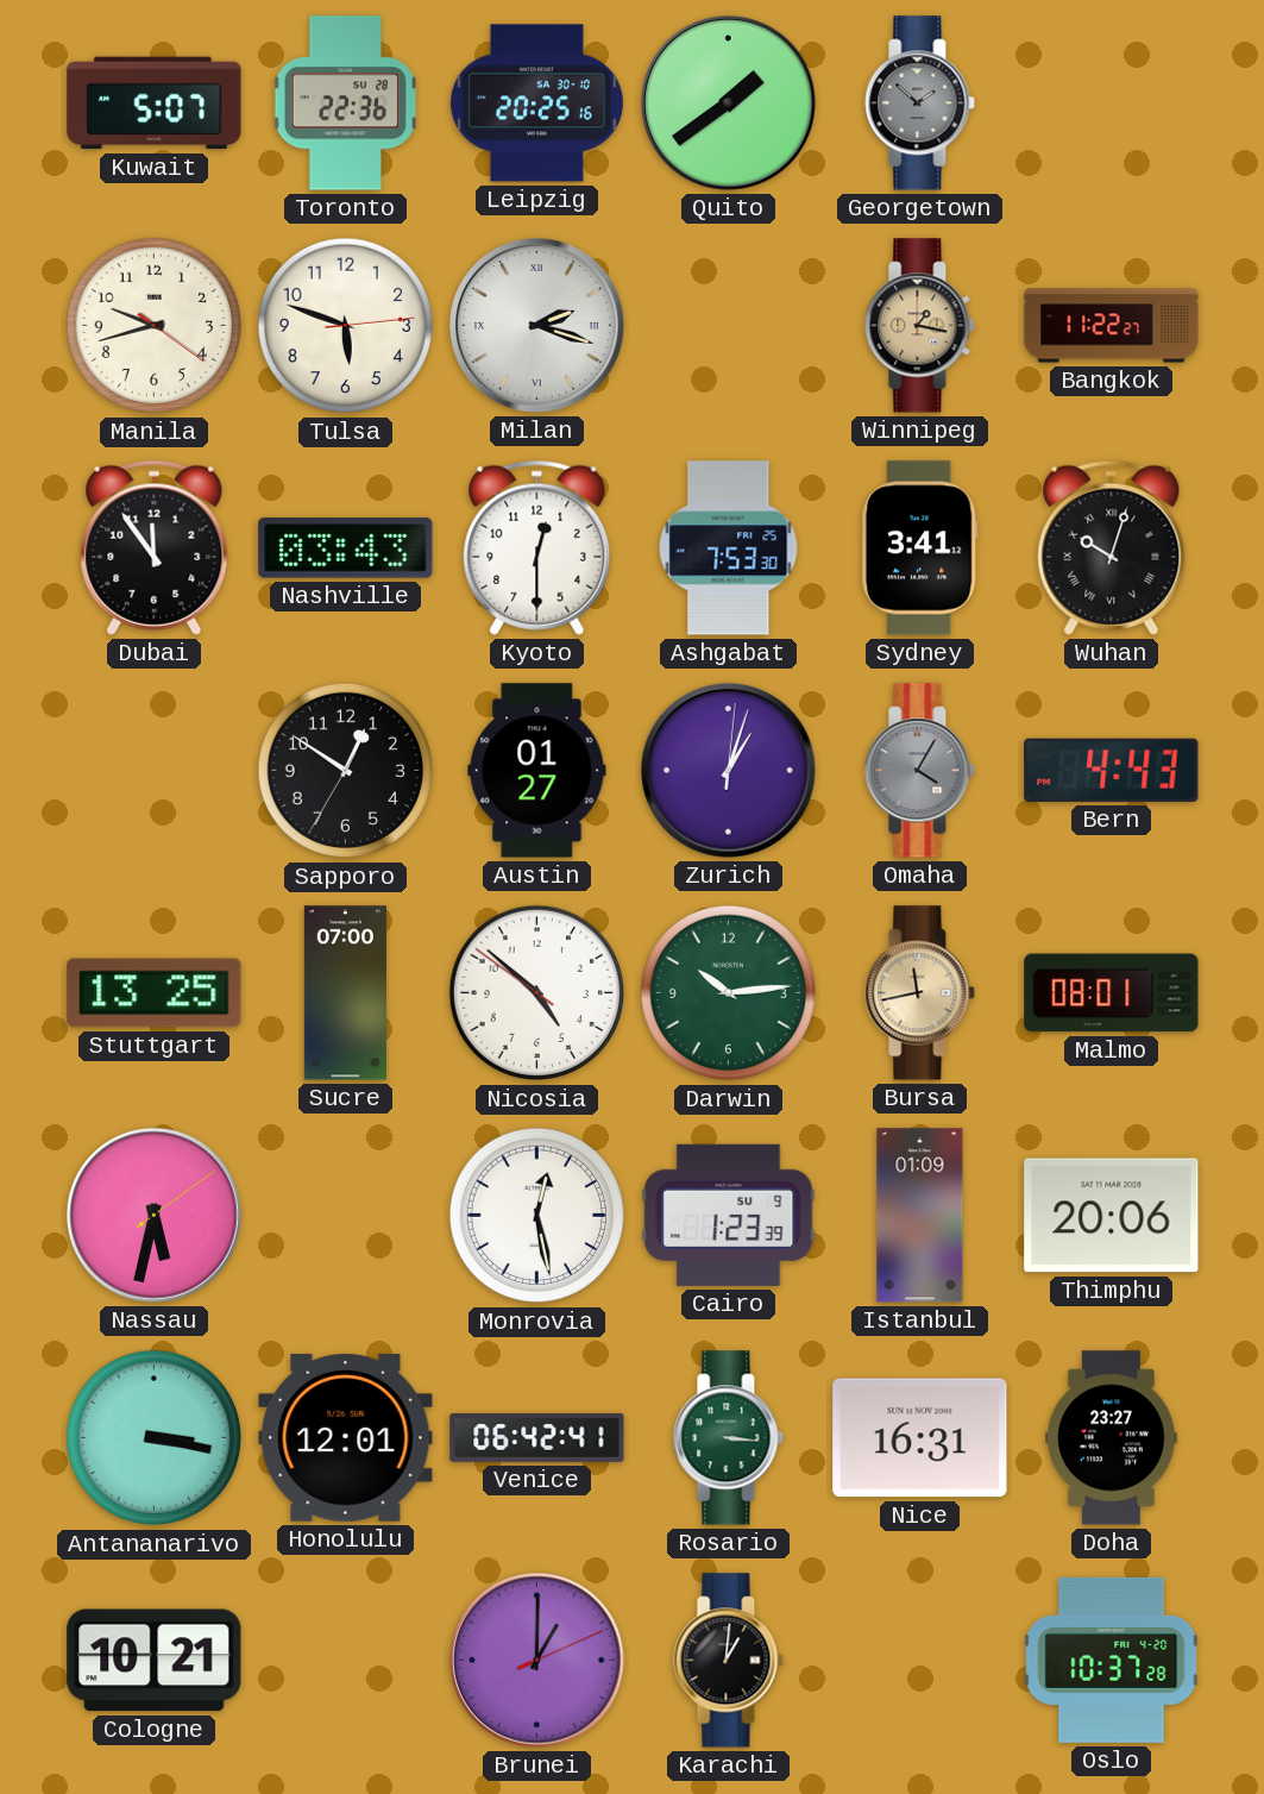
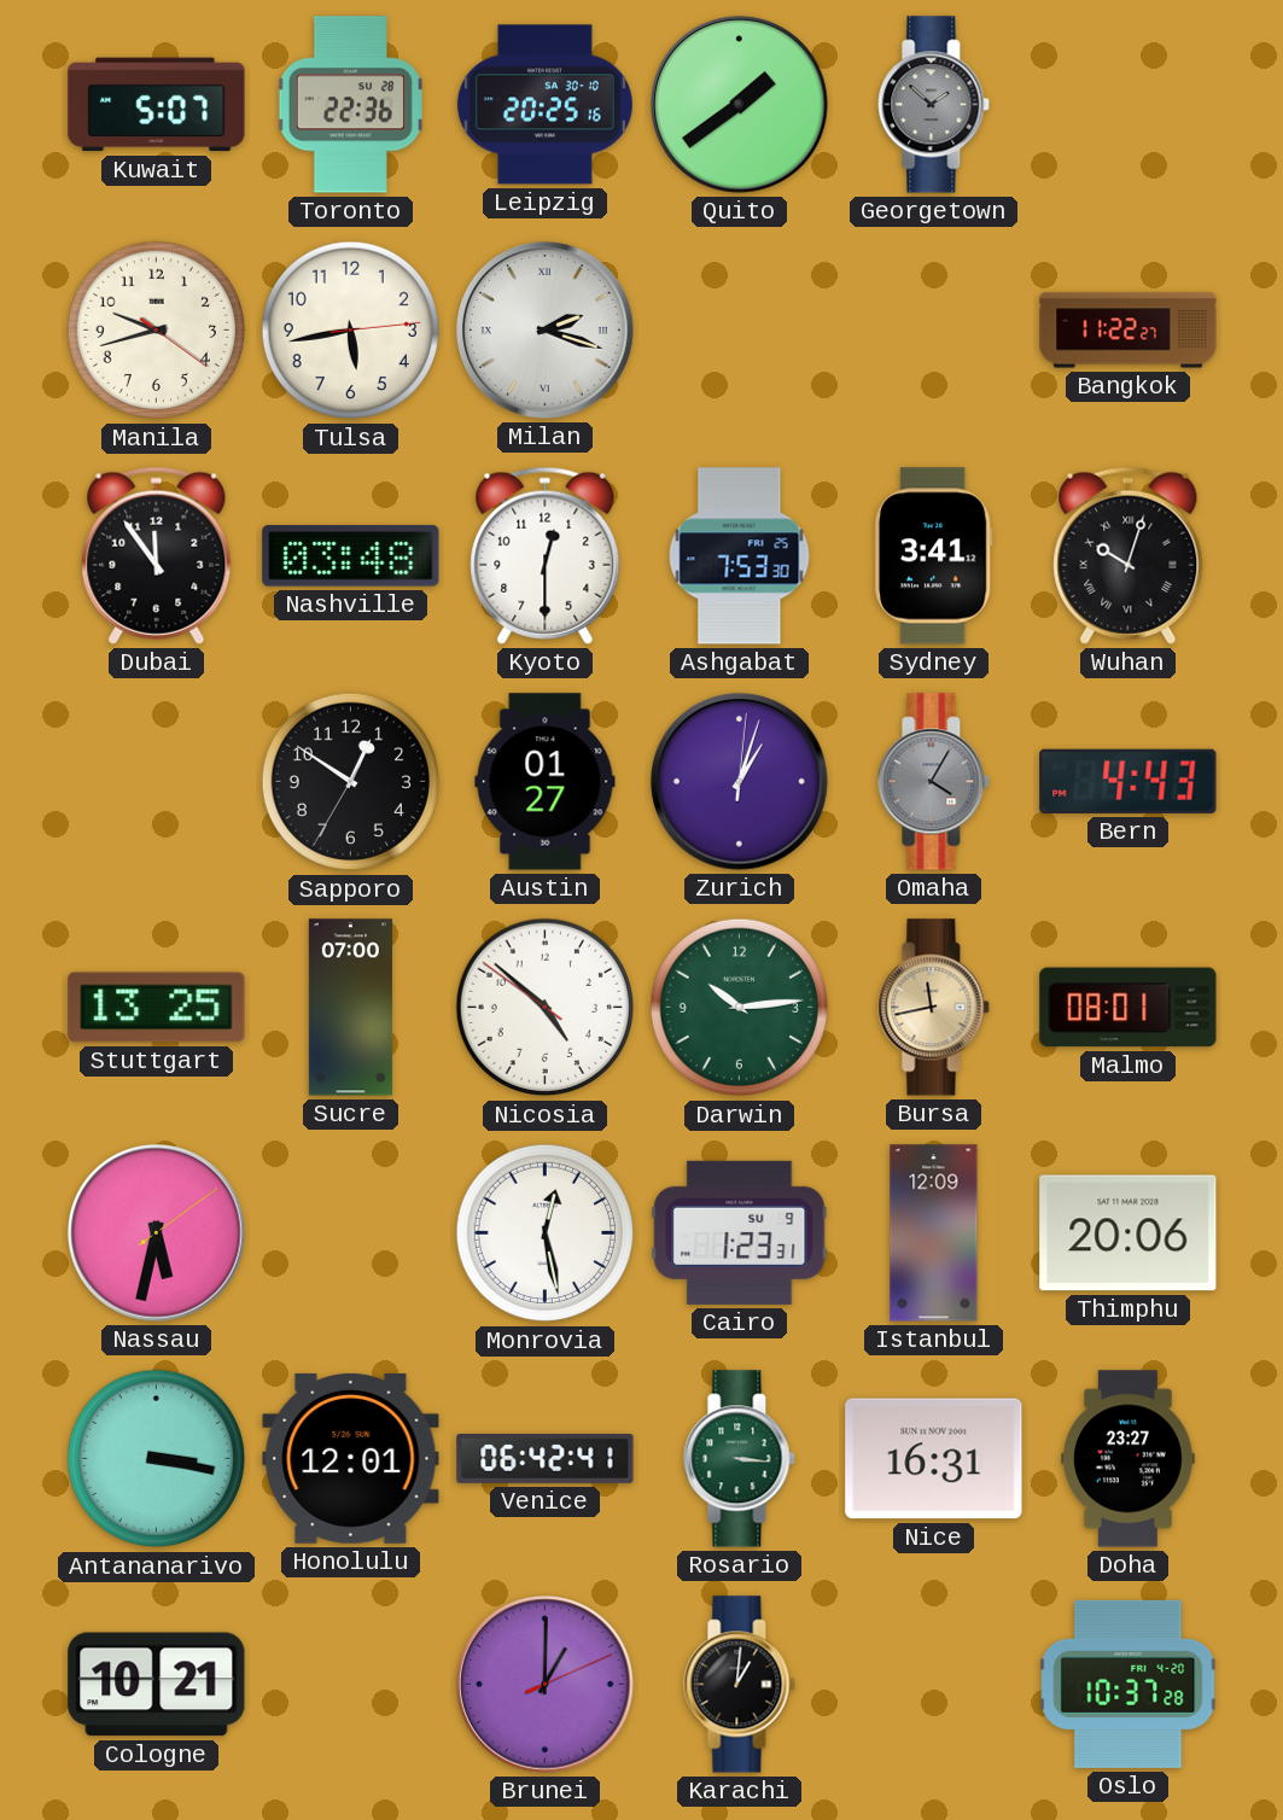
Tulsa: 5:48 -> 5:43
Winnipeg: 1:17 -> none
Nashville: 03:43 -> 03:48
Cairo: 1:23:39 -> 1:23:31
Istanbul: 01:09 -> 12:09
